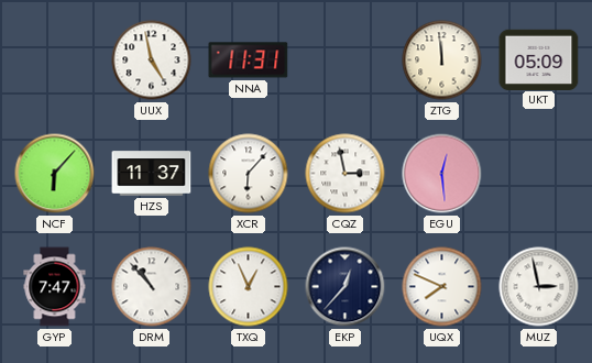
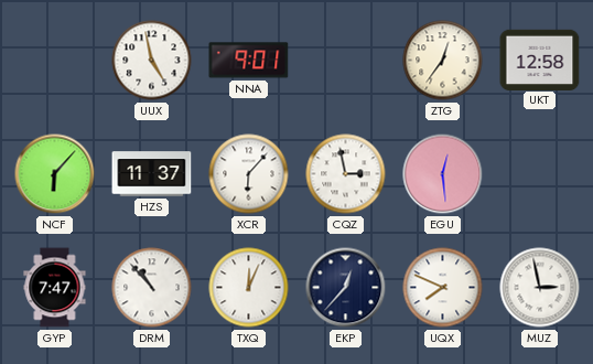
NNA: 11:31 -> 9:01
ZTG: 11:59 -> 12:36
UKT: 05:09 -> 12:58
TXQ: 12:56 -> 12:04
